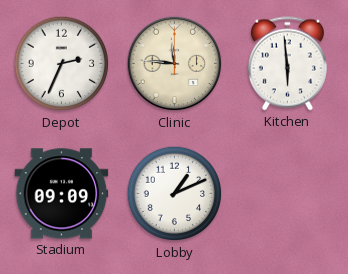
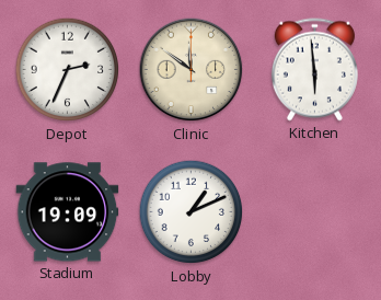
Clinic: 11:46 -> 11:51
Stadium: 09:09 -> 19:09
